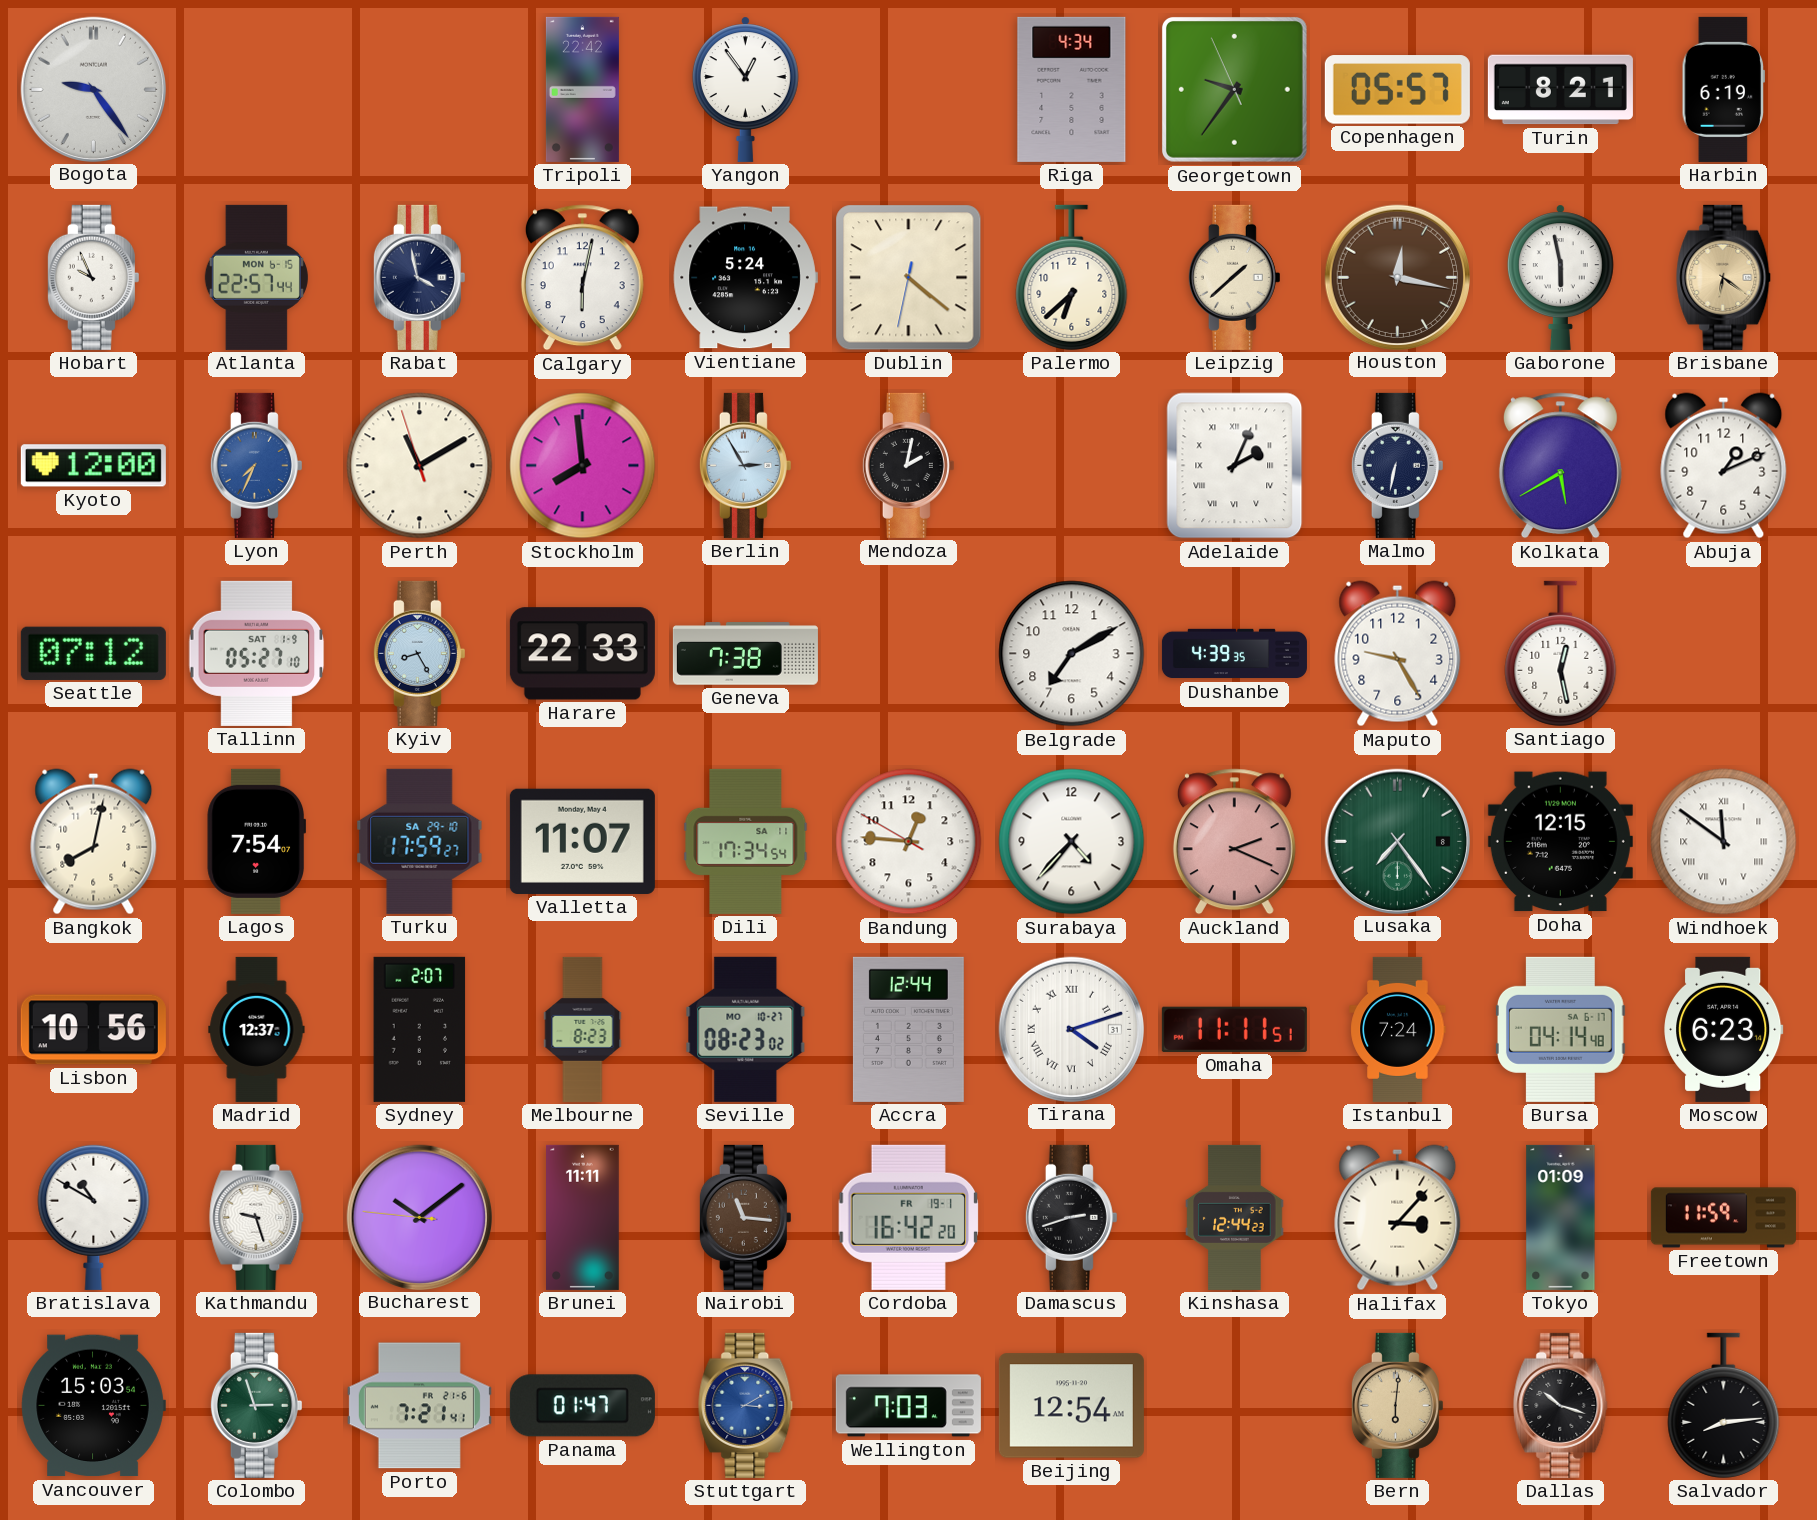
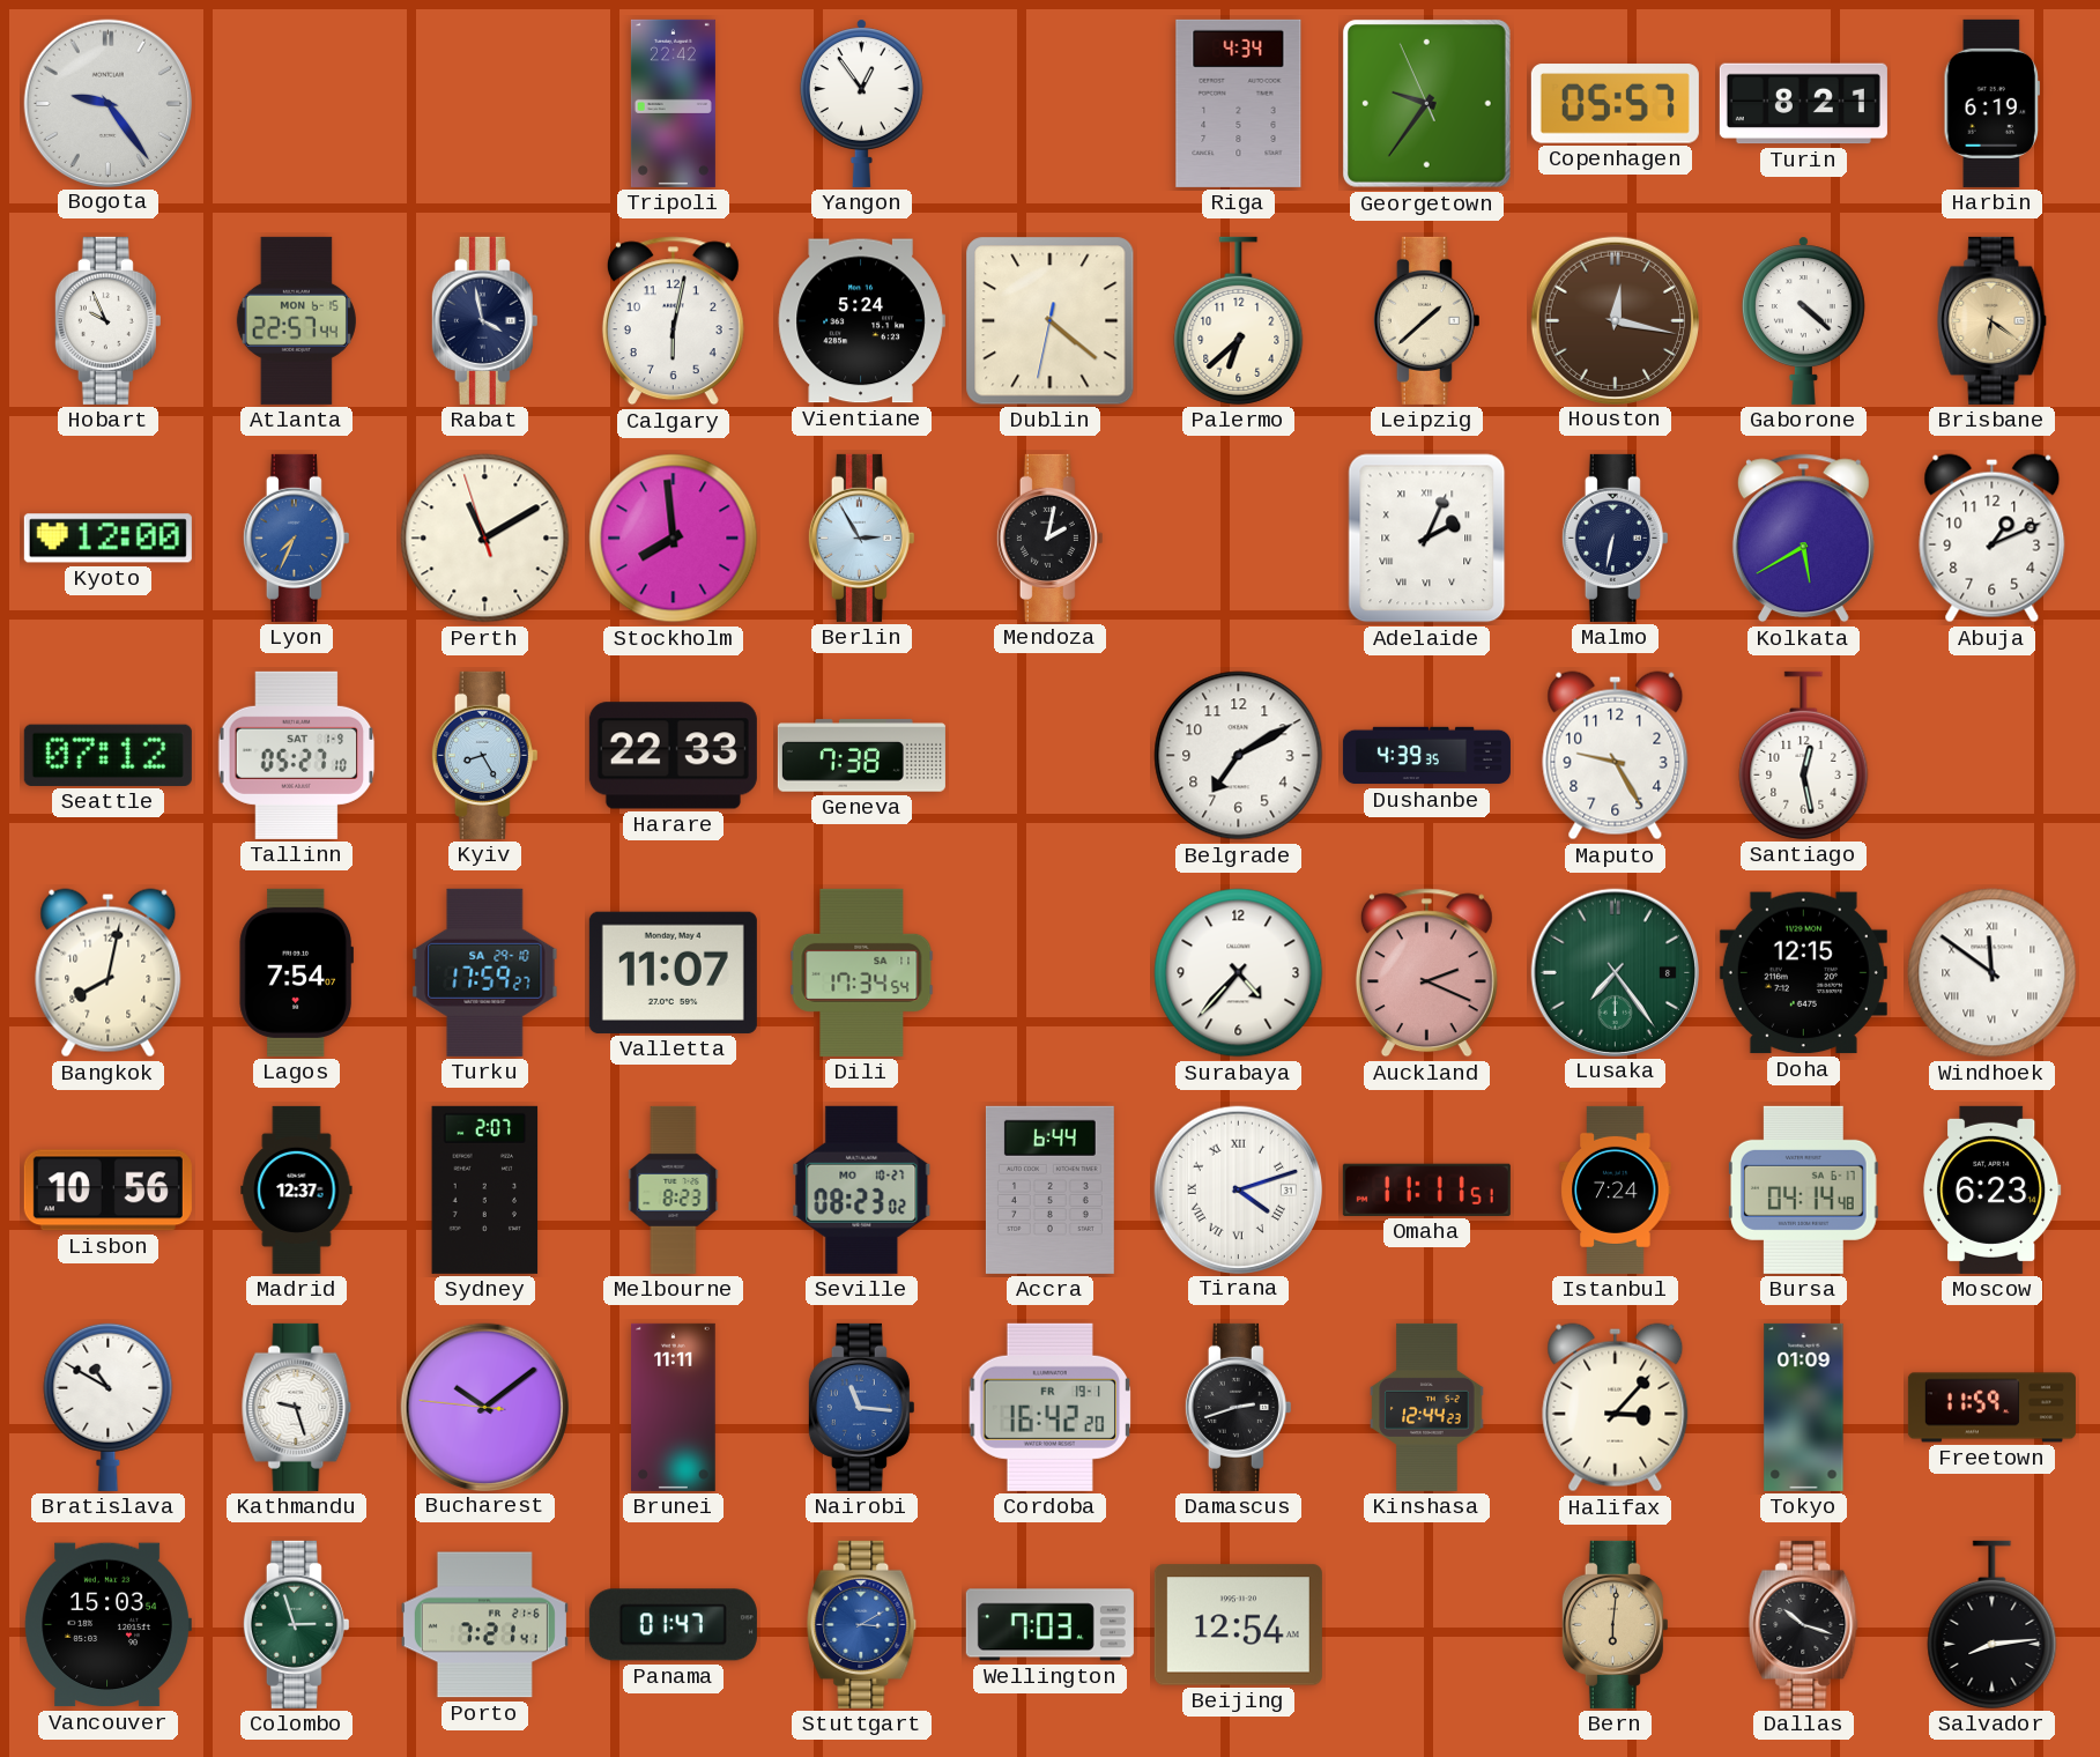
Gaborone: 5:58 -> 4:22
Bandung: 12:45 -> none
Accra: 12:44 -> 6:44
Nairobi dial: brown -> blue
